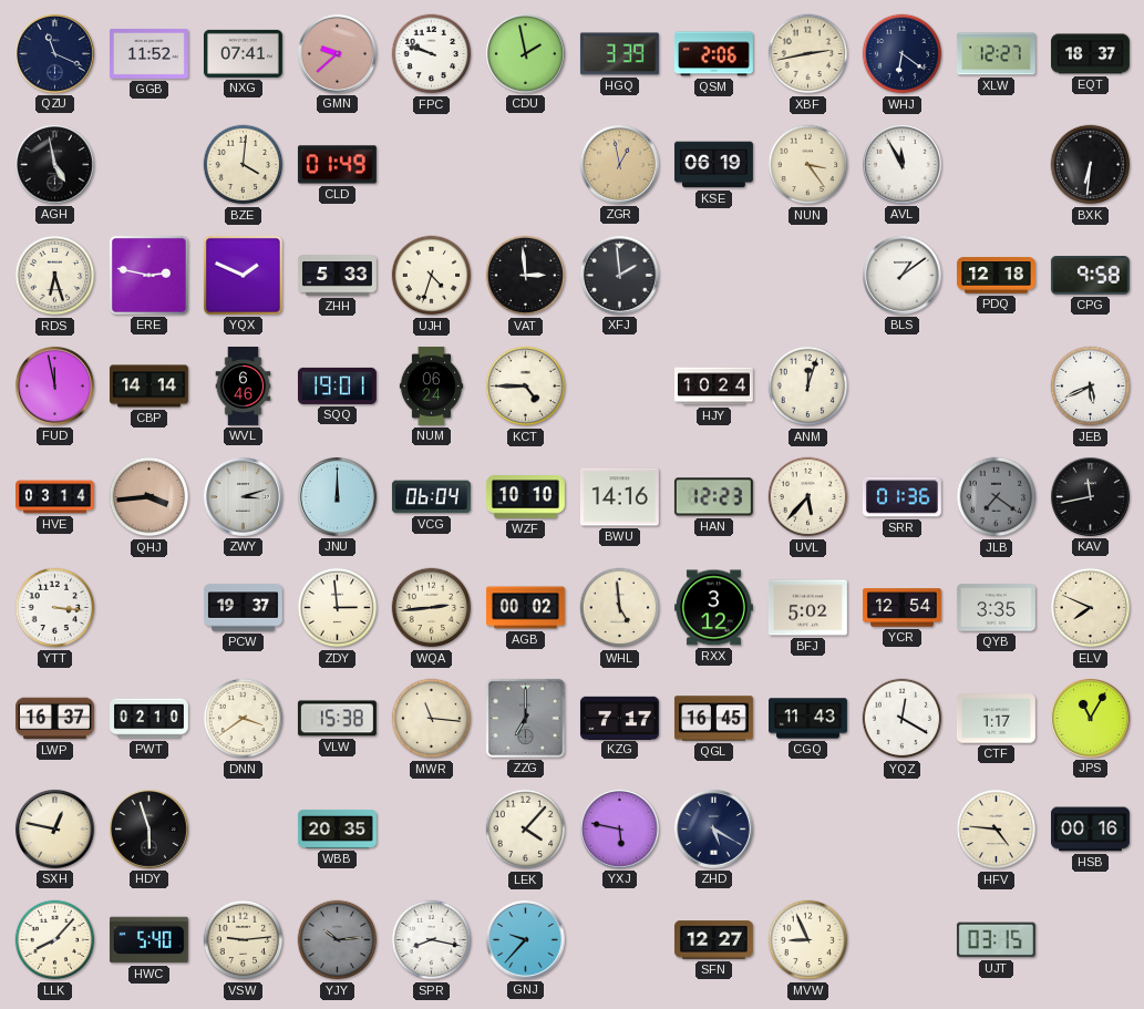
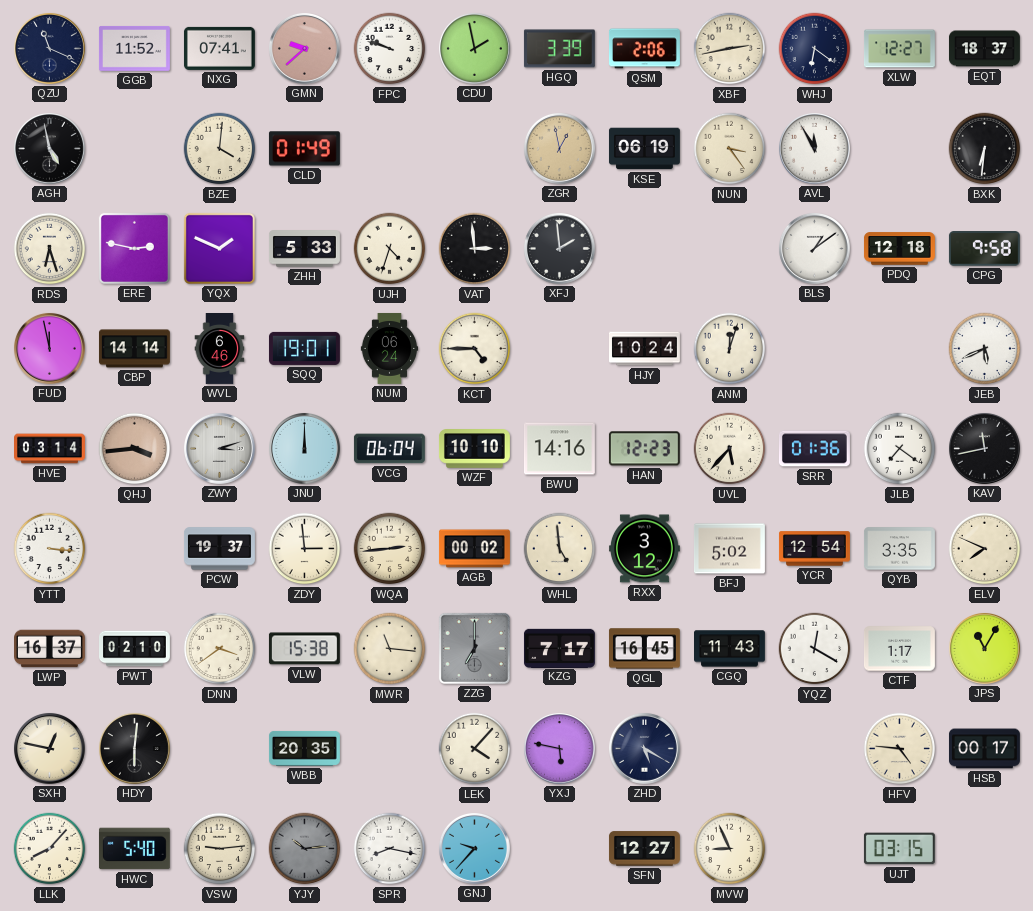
JLB dial: grey -> white
HDY: 5:57 -> 6:01
HSB: 00:16 -> 00:17
